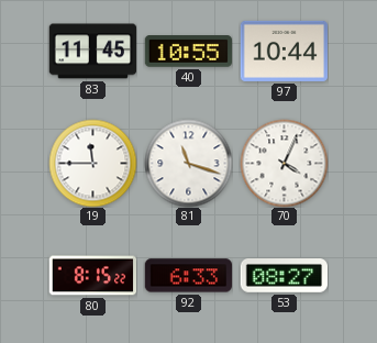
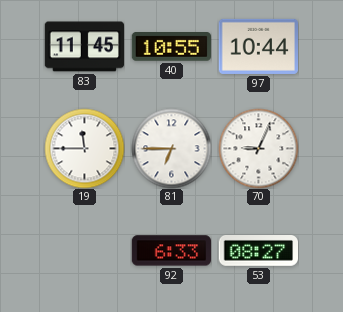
81: 11:18 -> 6:45
70: 4:04 -> 9:04
80: 8:15 -> none
